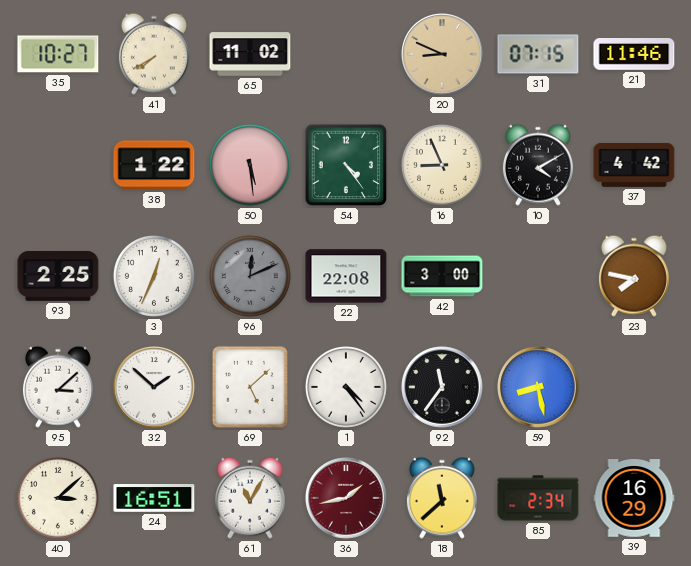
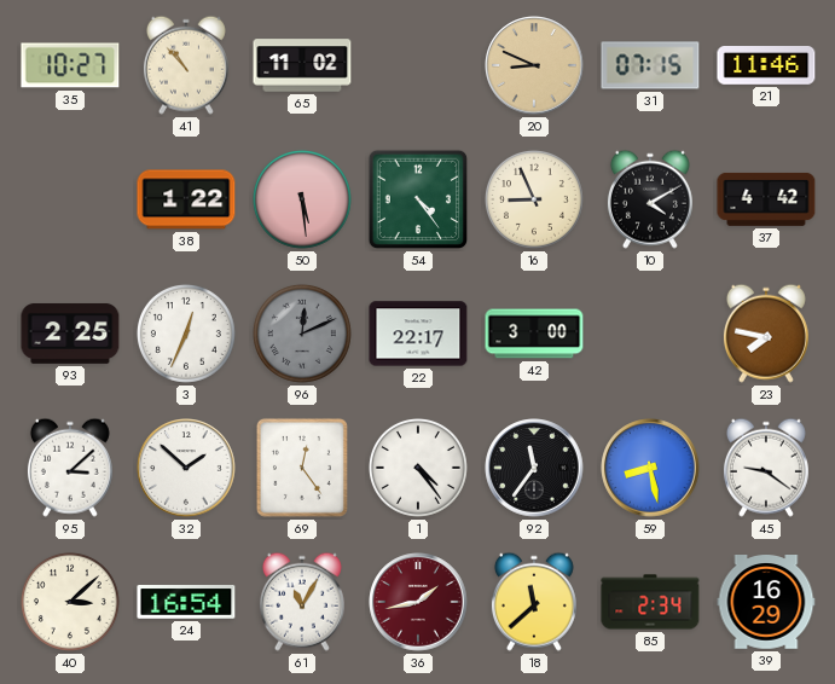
41: 7:40 -> 10:53
22: 22:08 -> 22:17
69: 5:08 -> 12:24
45: none -> 9:21
24: 16:51 -> 16:54
